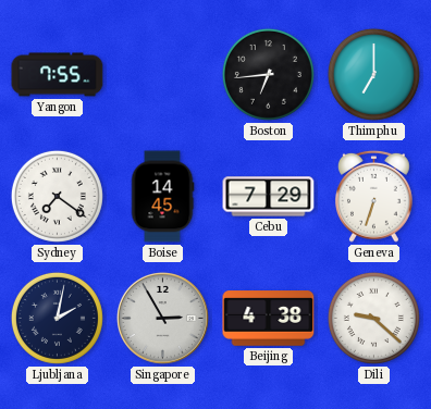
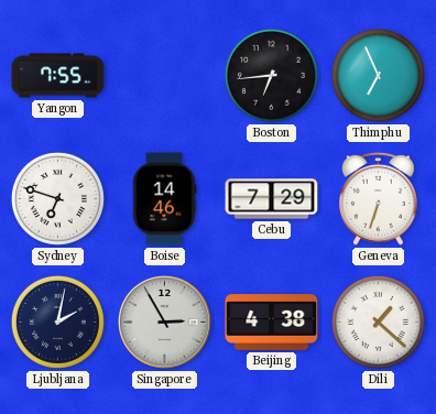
Thimphu: 7:00 -> 6:56
Sydney: 7:21 -> 6:48
Boise: 14:45 -> 14:46
Dili: 9:22 -> 1:22
